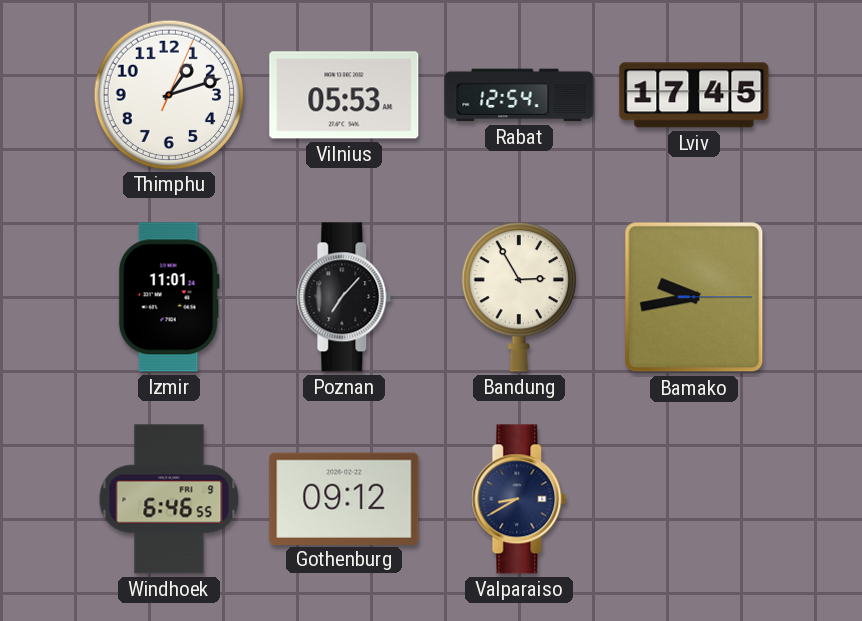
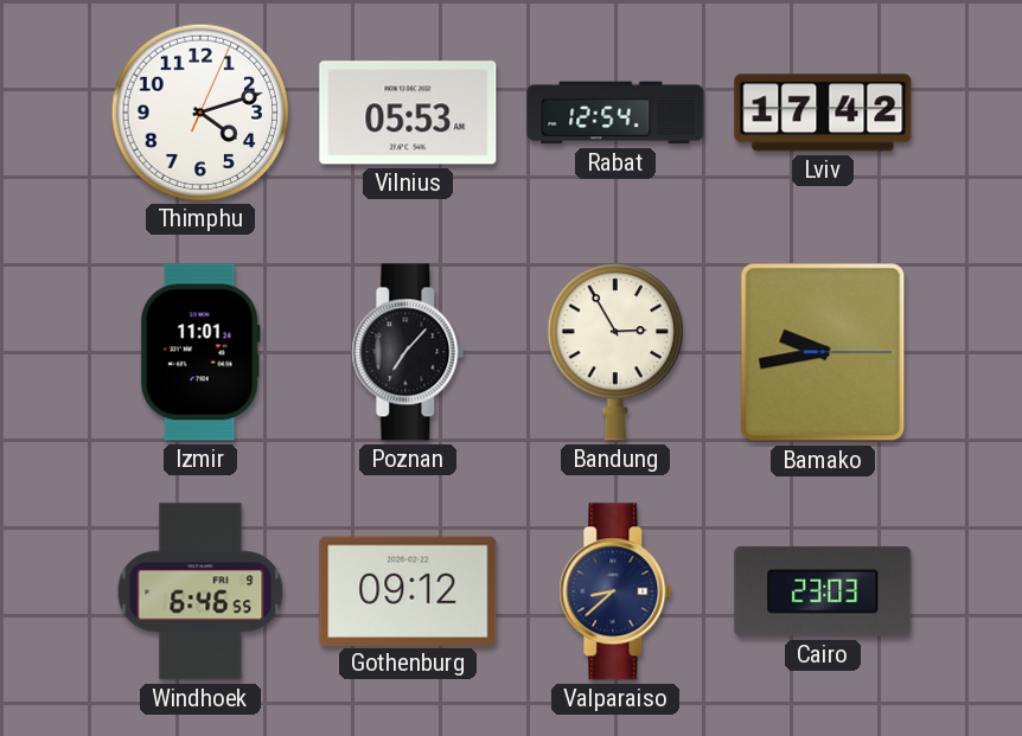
Thimphu: 1:12 -> 4:12
Lviv: 17:45 -> 17:42
Valparaiso: 8:40 -> 8:38
Cairo: none -> 23:03
